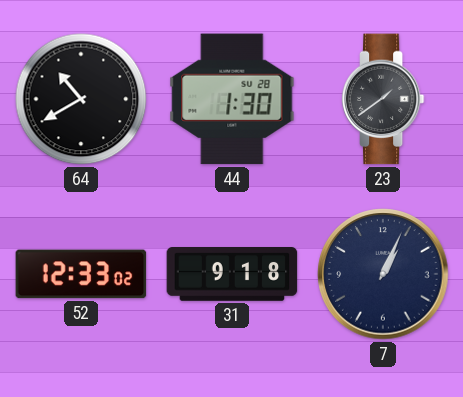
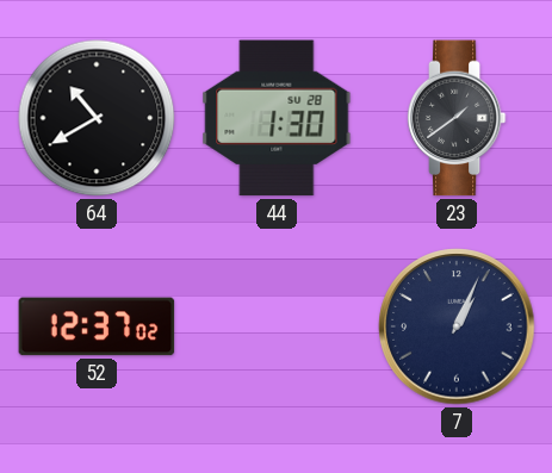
52: 12:33 -> 12:37
31: 9:18 -> none
